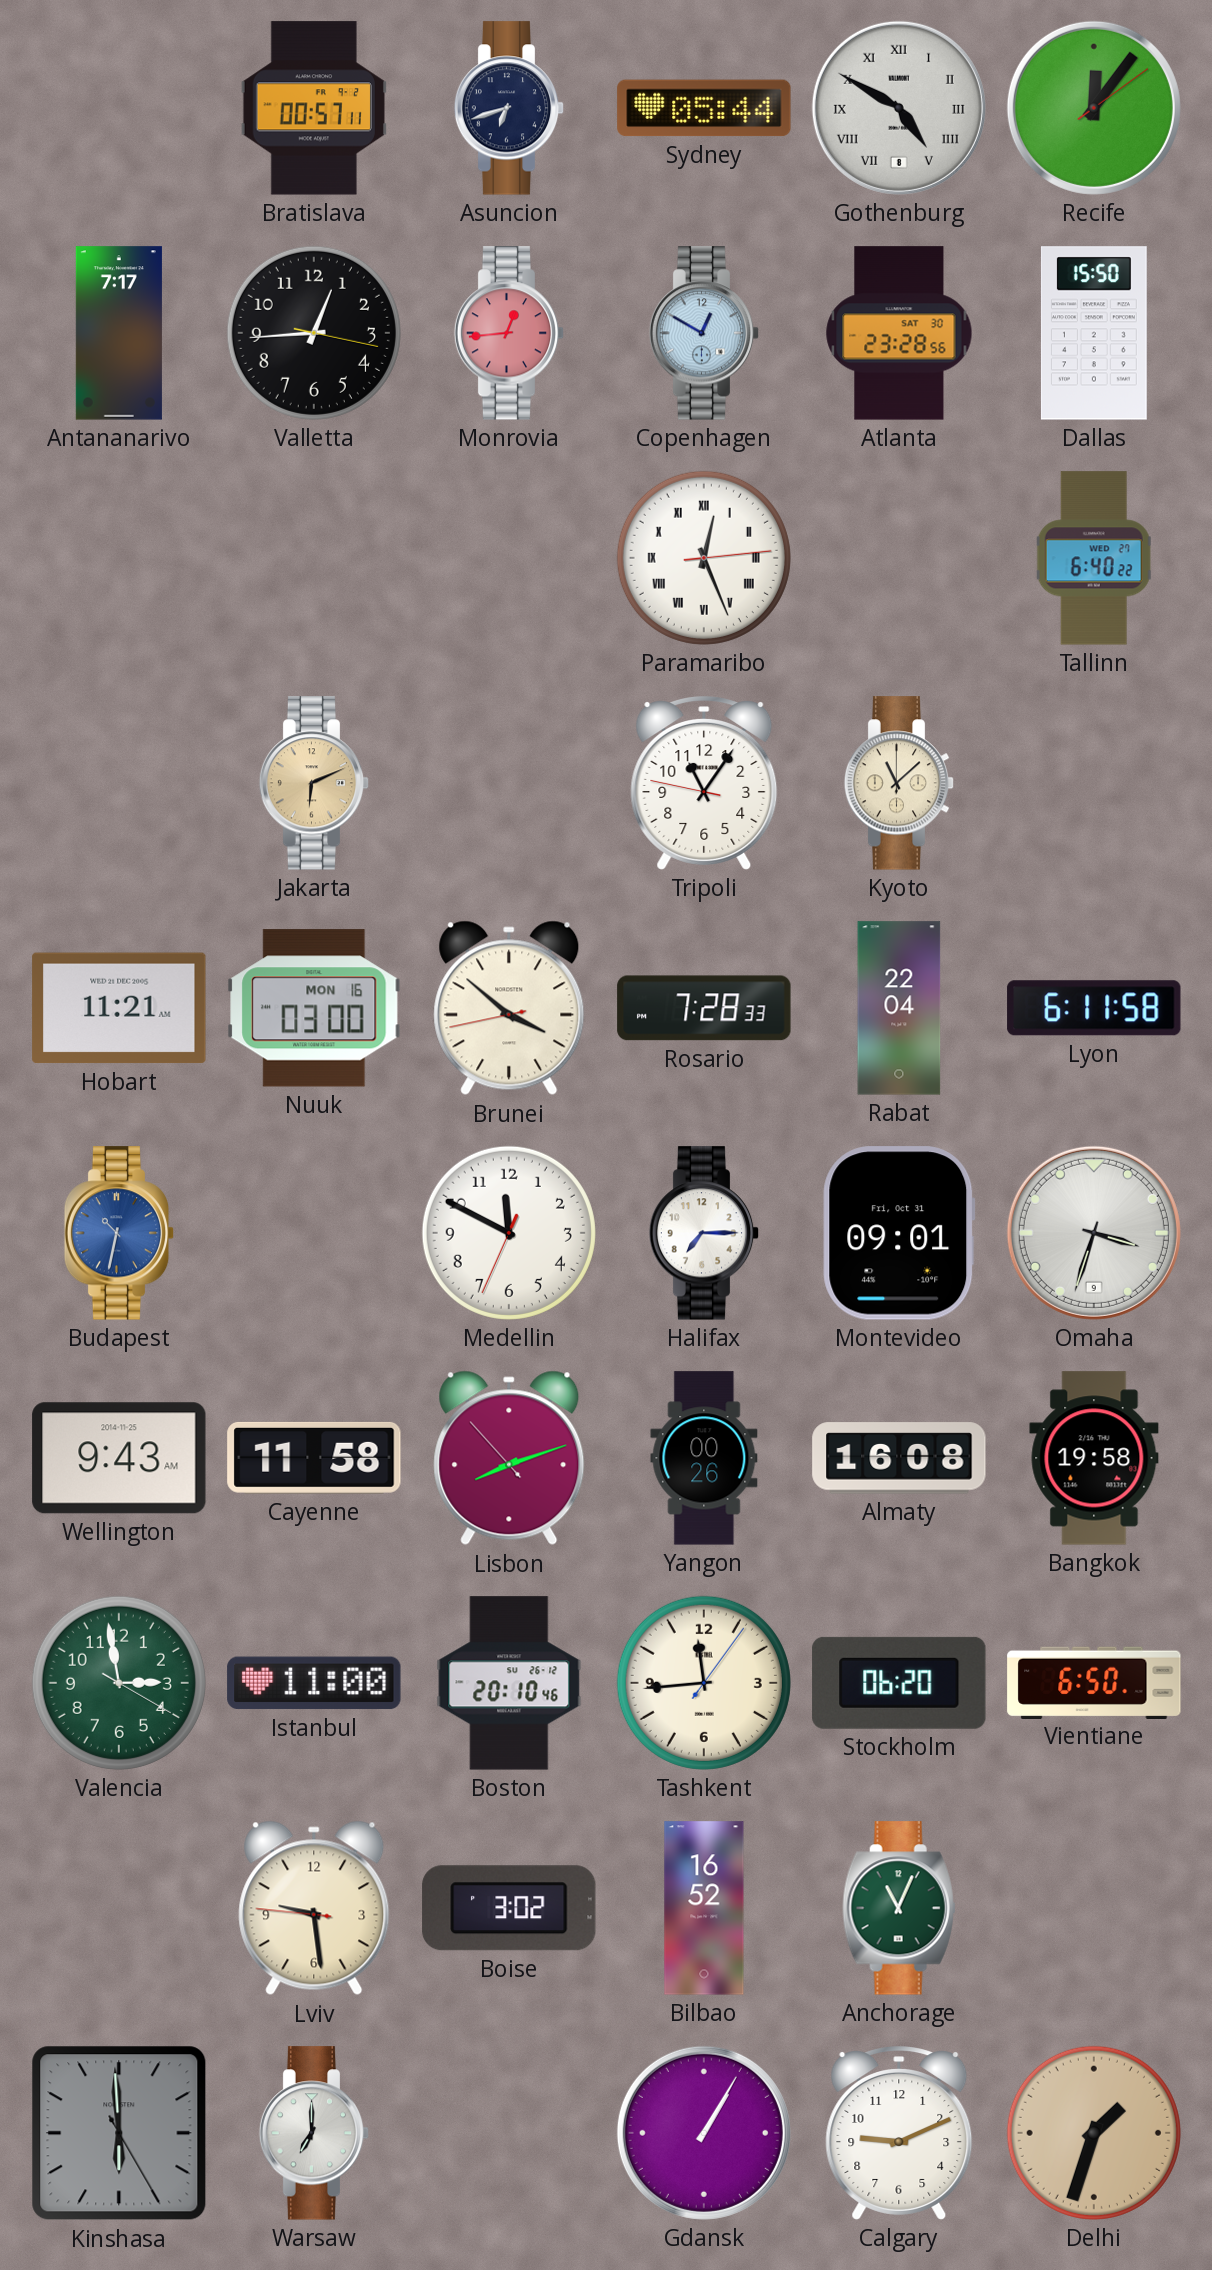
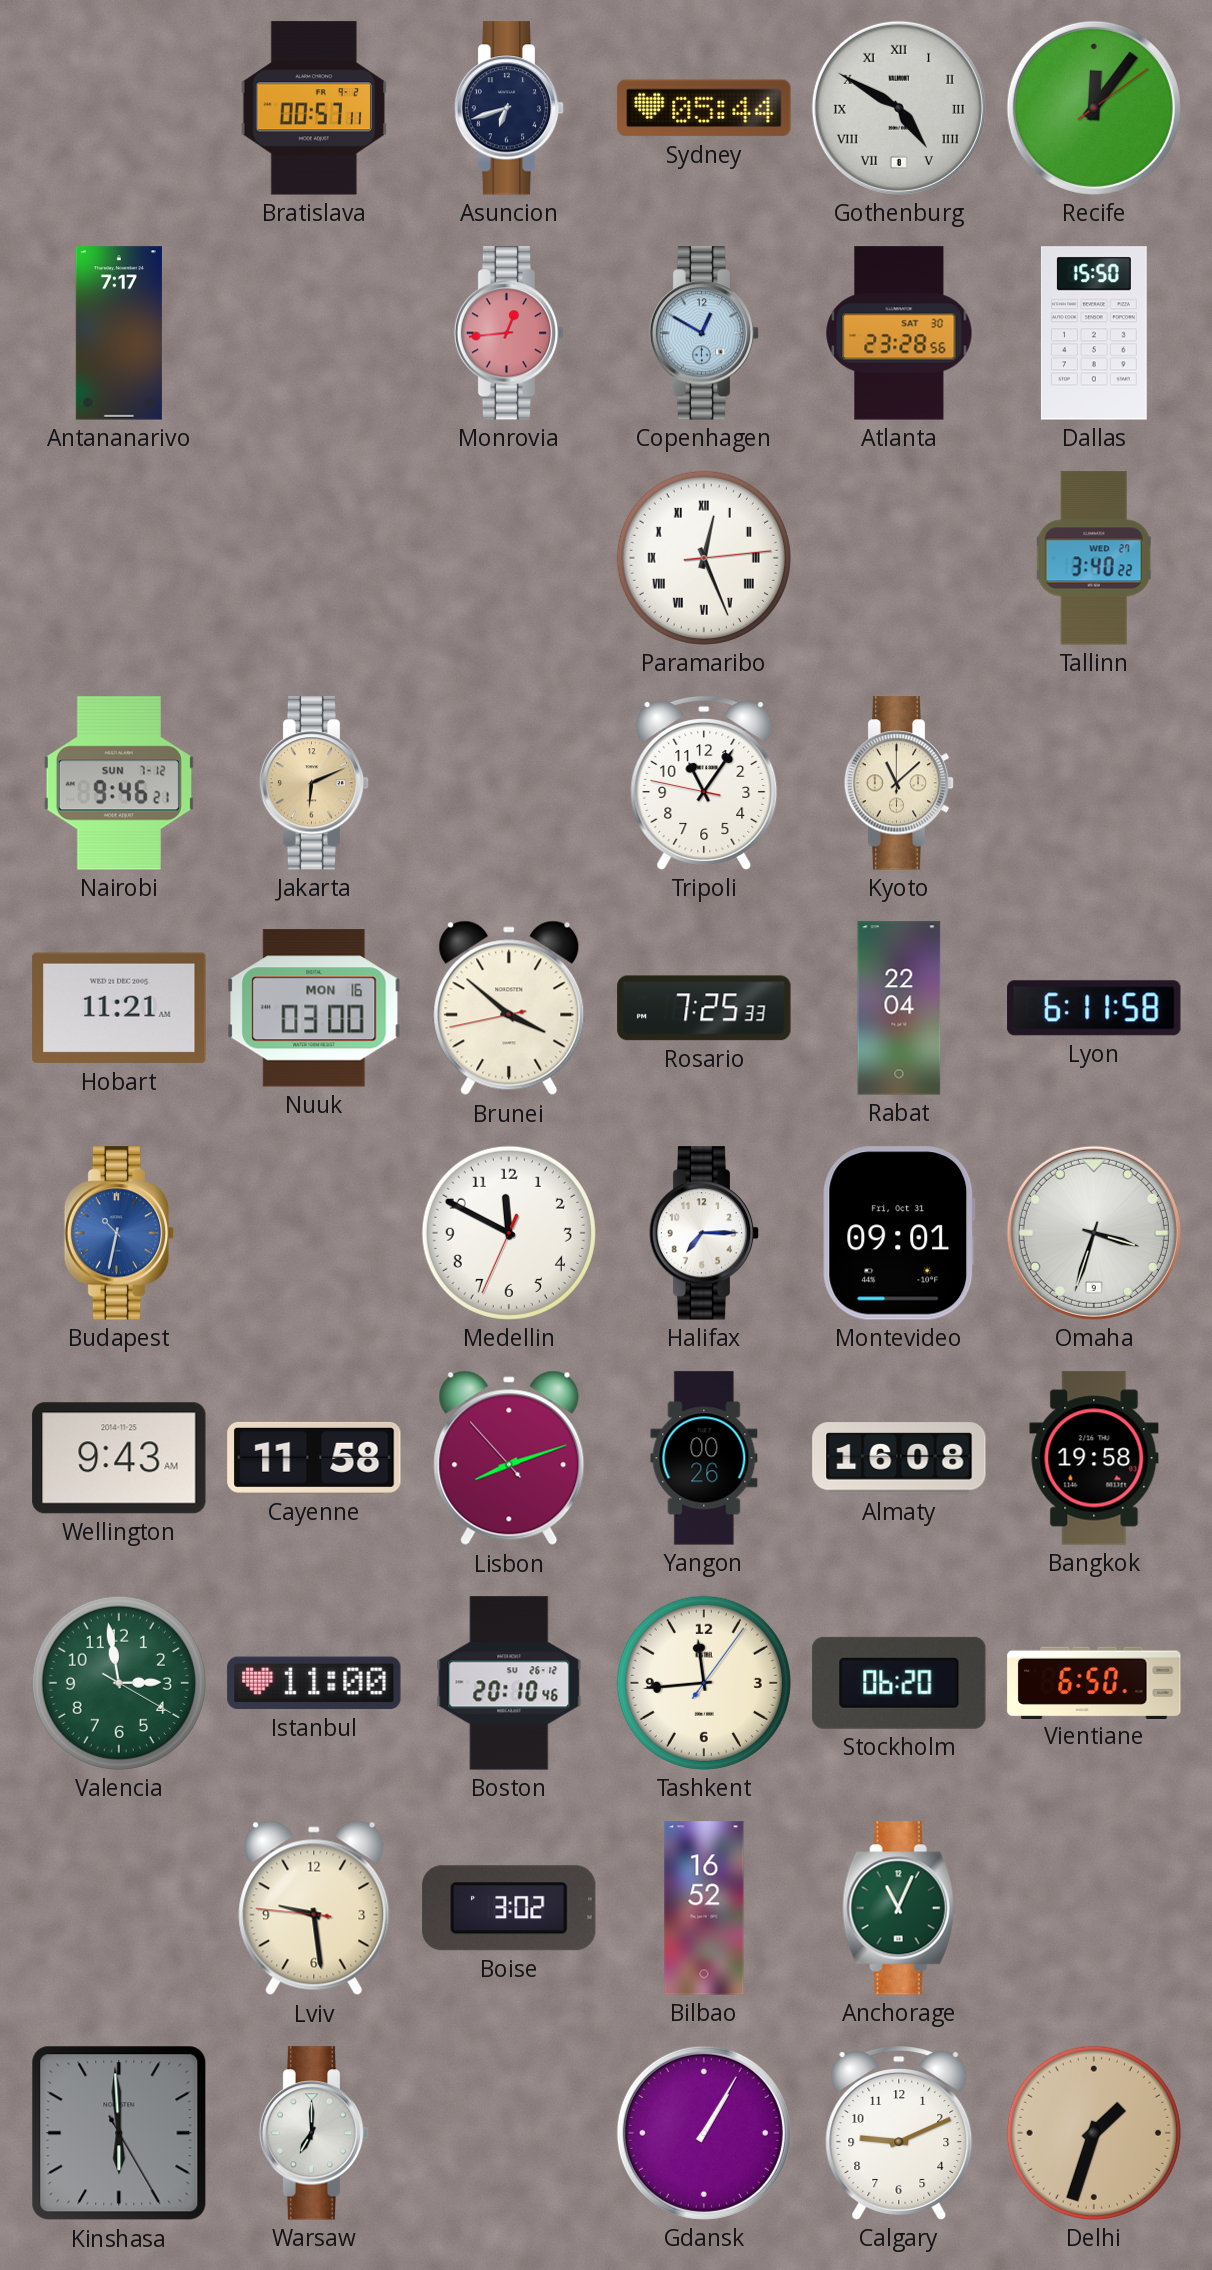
Valletta: 12:44 -> none
Tallinn: 6:40 -> 3:40
Nairobi: none -> 9:46
Rosario: 7:28 -> 7:25
